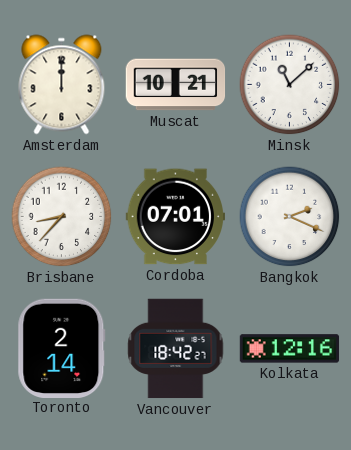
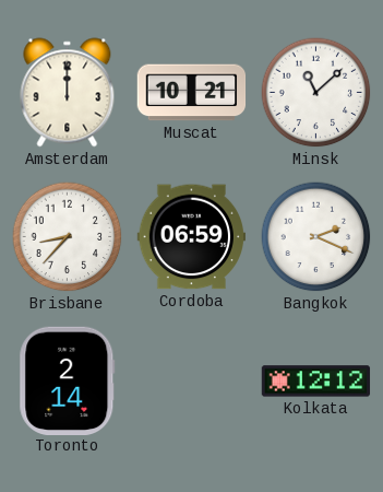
Cordoba: 07:01 -> 06:59
Vancouver: 18:42 -> none
Kolkata: 12:16 -> 12:12
